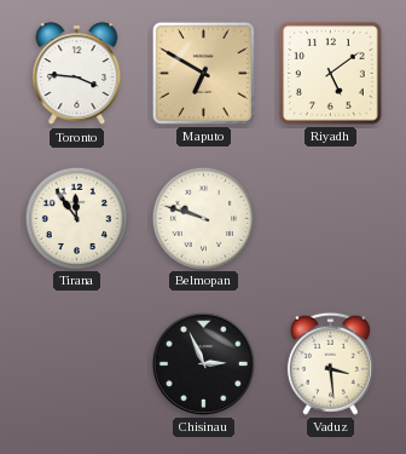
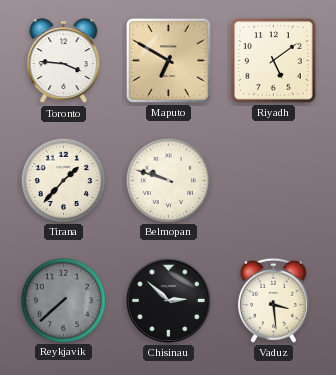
Tirana: 11:54 -> 1:37
Reykjavik: none -> 7:38
Chisinau: 2:56 -> 2:52
